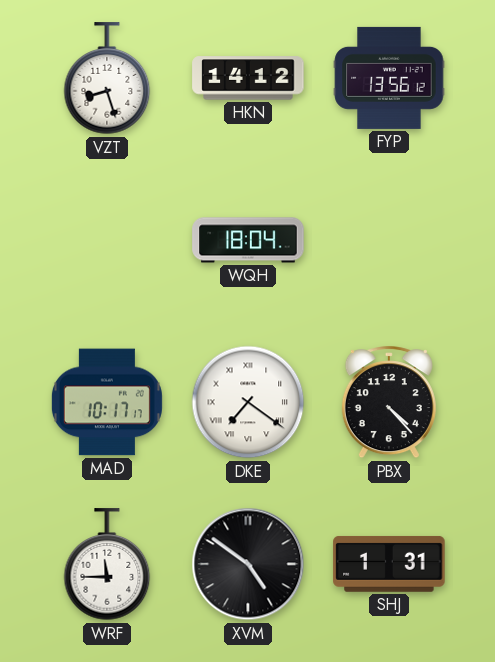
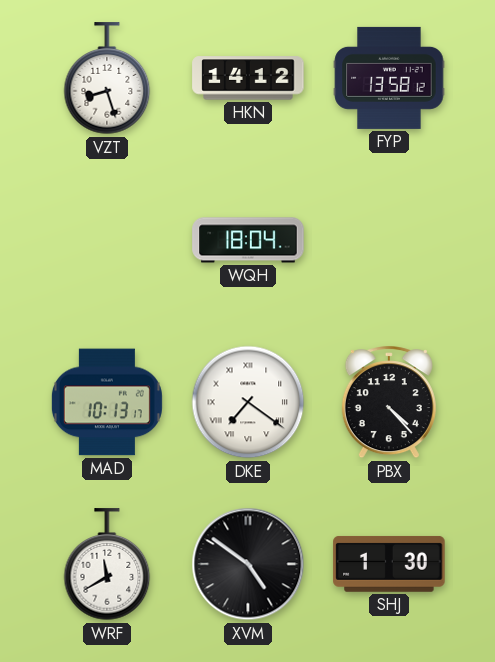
FYP: 13:56 -> 13:58
MAD: 10:17 -> 10:13
WRF: 11:45 -> 11:40
SHJ: 1:31 -> 1:30
